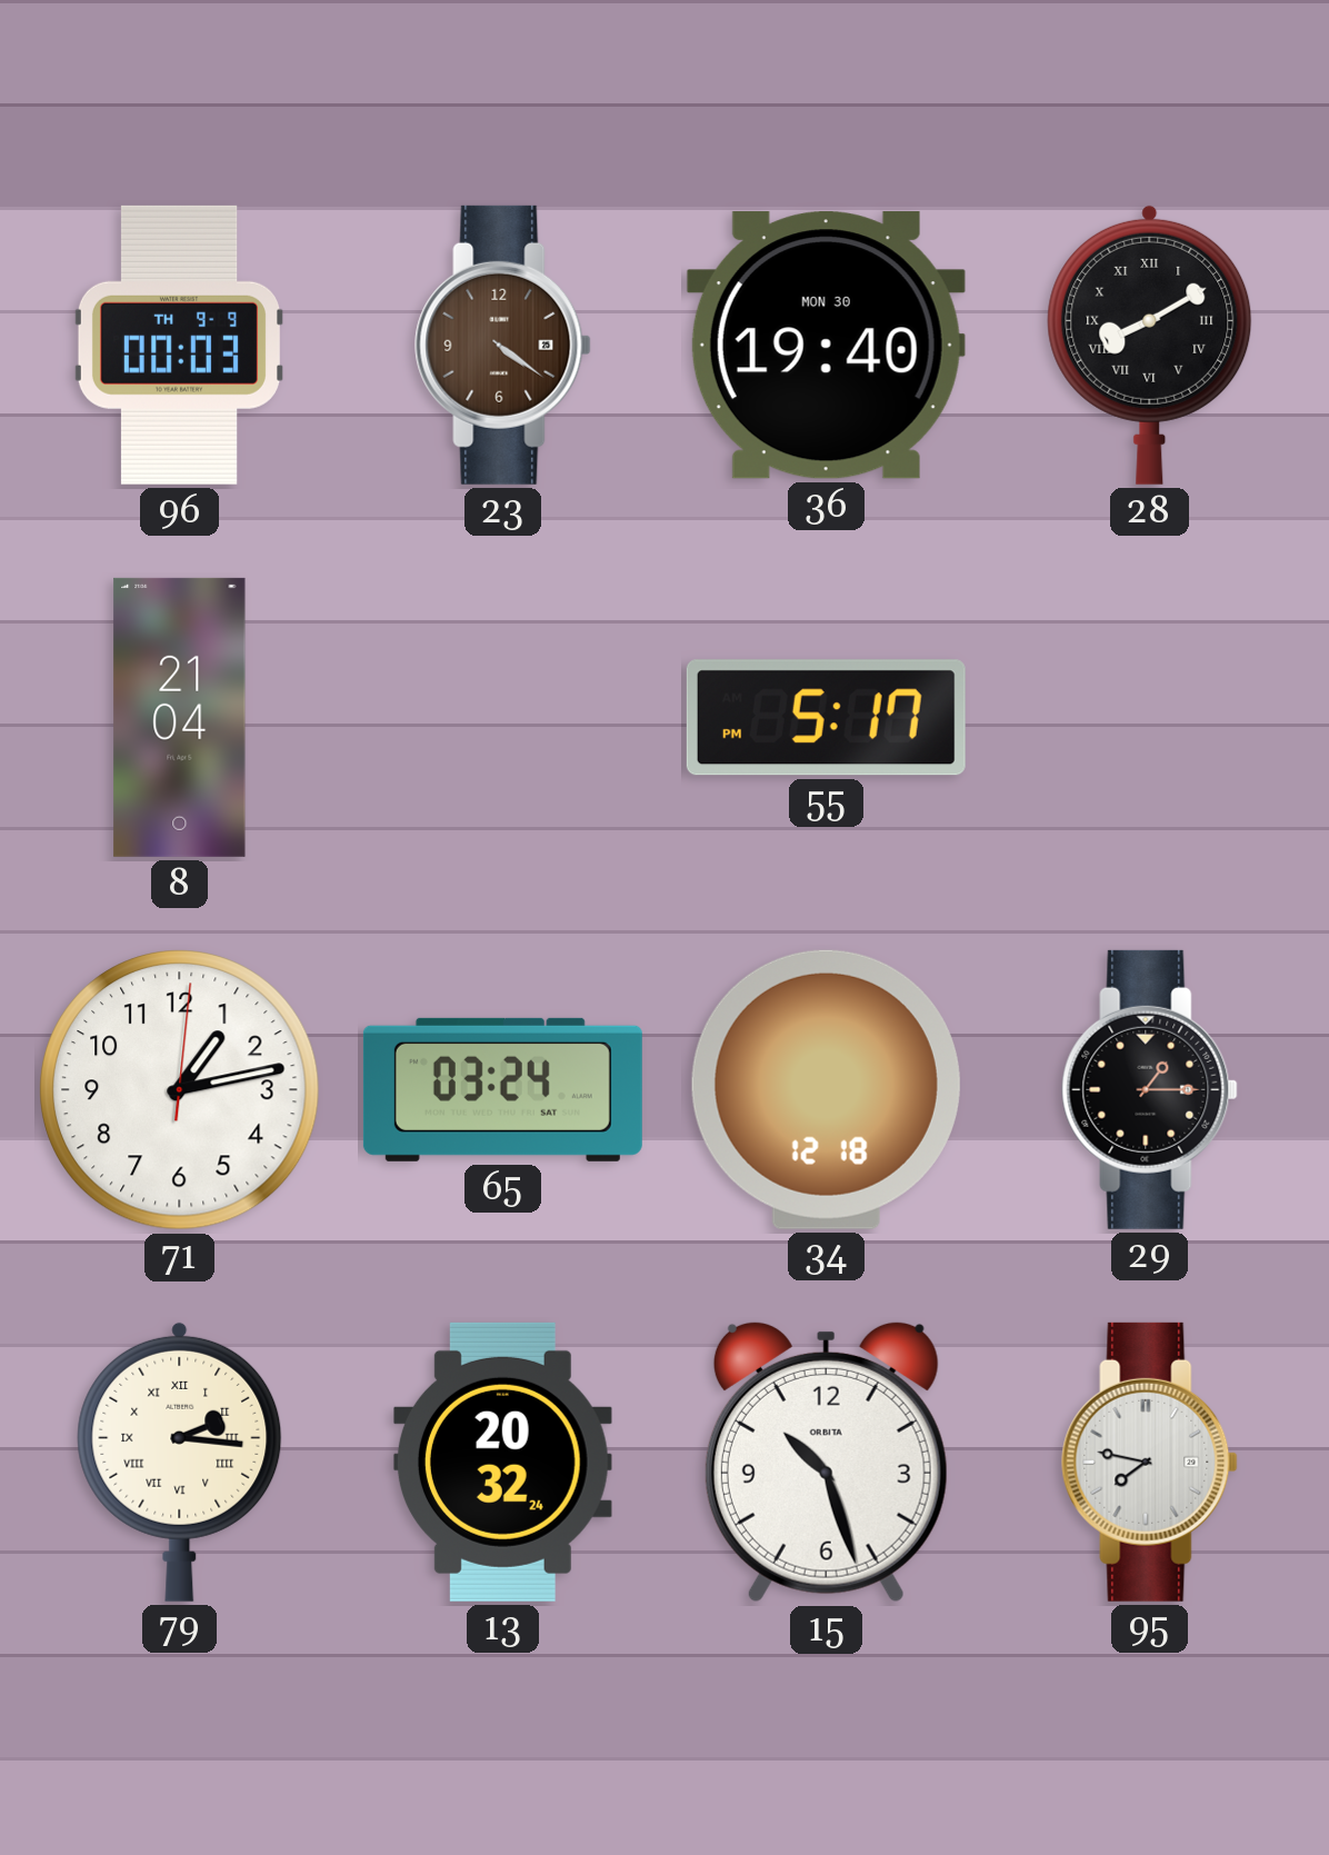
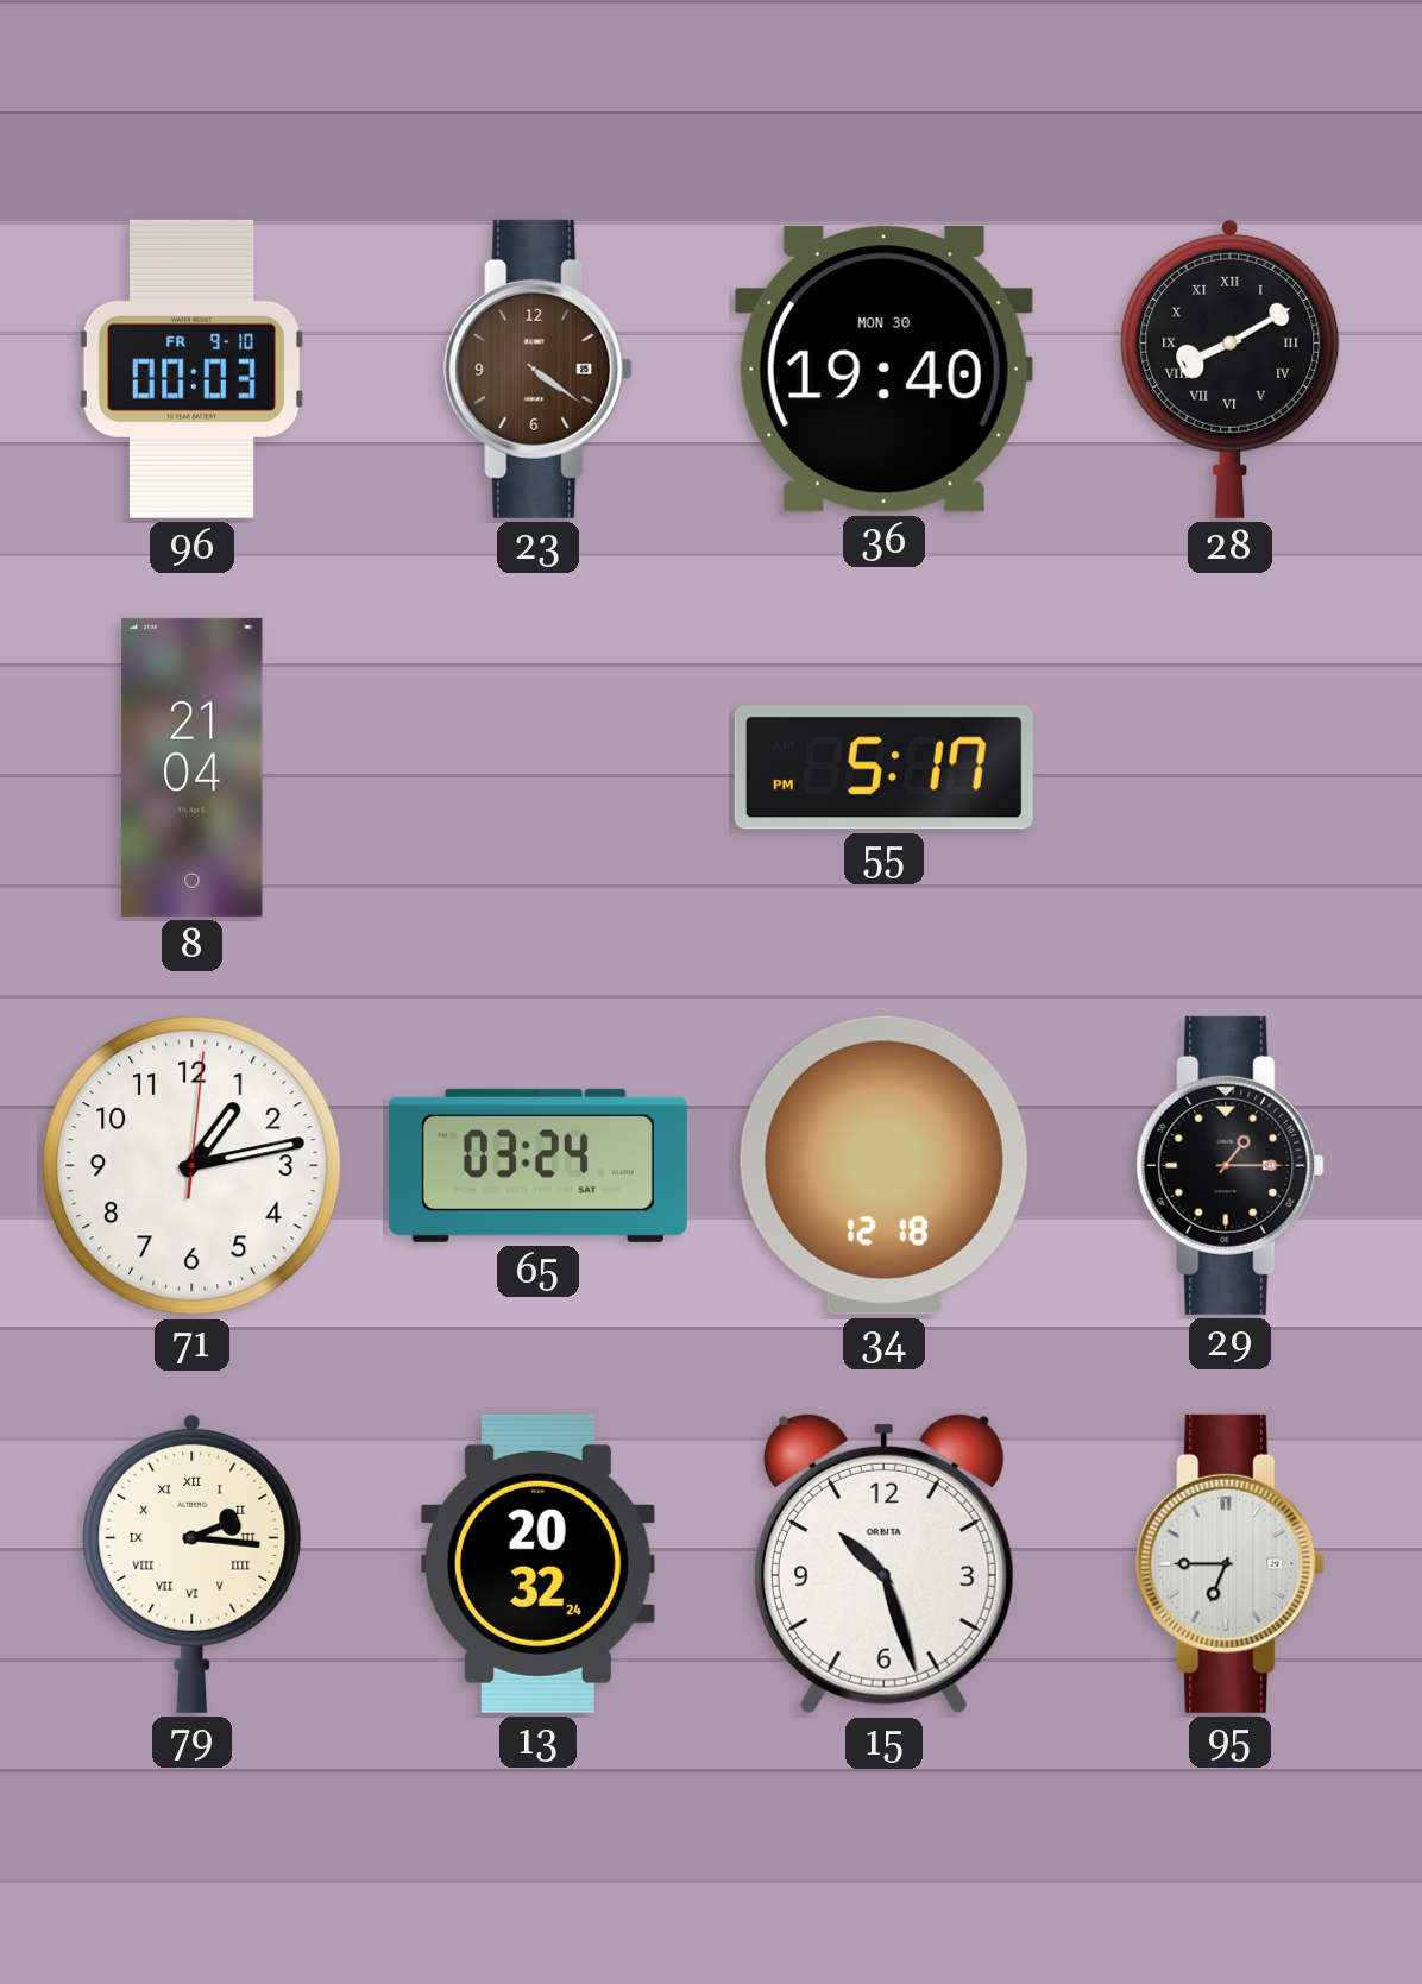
96 date: TH 9-9 -> FR 9-10
95: 7:47 -> 6:45
